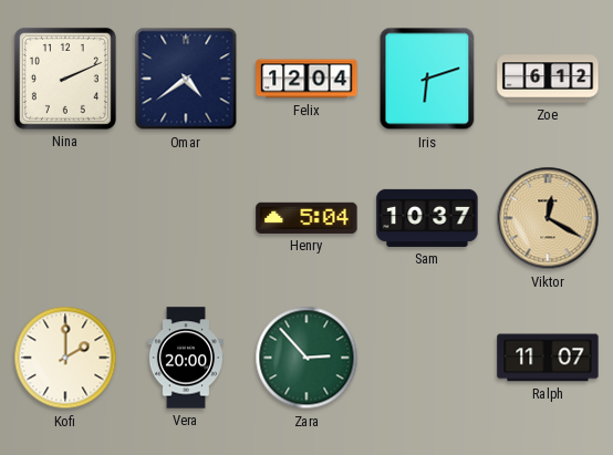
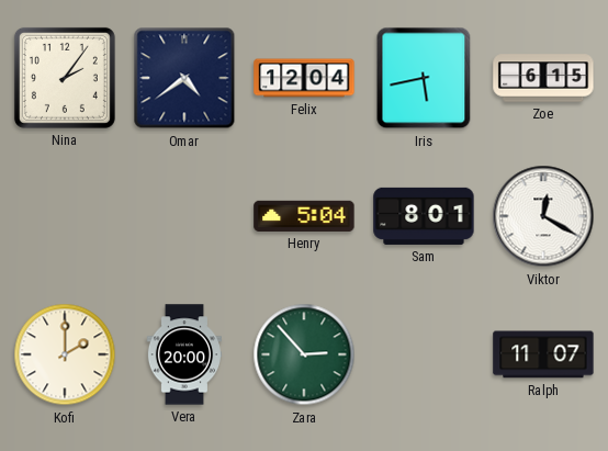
Nina: 2:11 -> 2:06
Iris: 6:12 -> 5:43
Zoe: 6:12 -> 6:15
Sam: 10:37 -> 8:01
Viktor dial: champagne -> white
